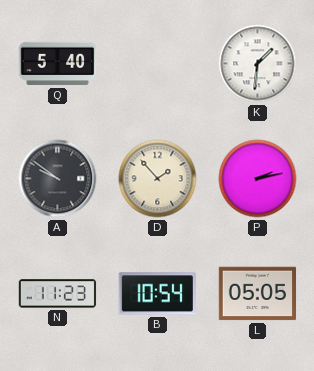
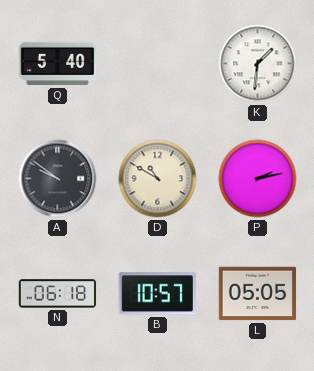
D: 1:53 -> 10:50
N: 11:23 -> 06:18
B: 10:54 -> 10:57
